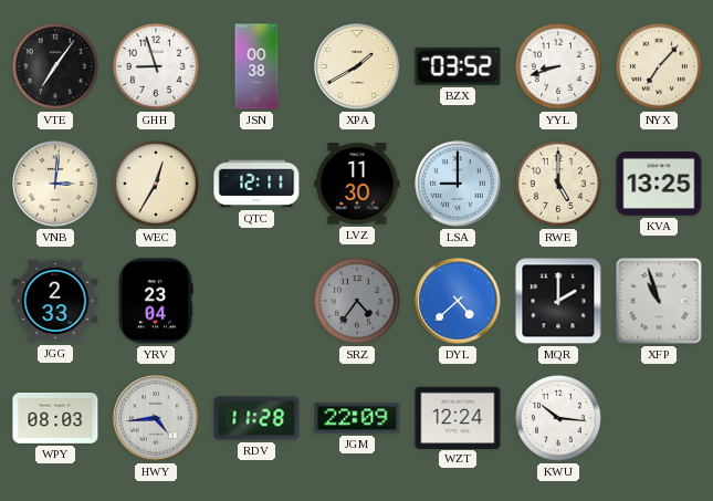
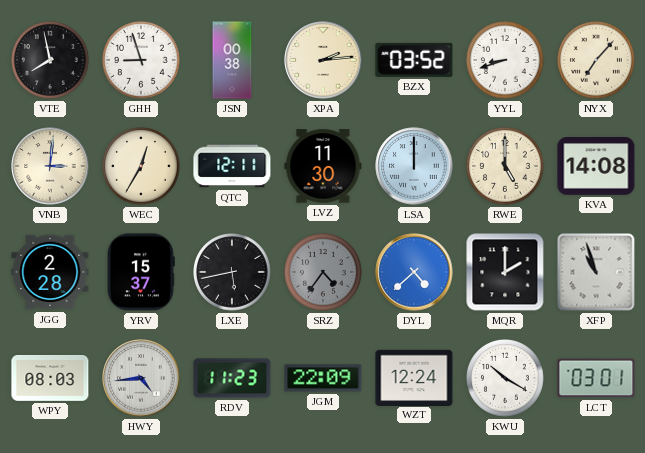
VTE: 7:06 -> 7:58
XPA: 1:40 -> 2:14
LSA: 9:00 -> 12:00
KVA: 13:25 -> 14:08
JGG: 2:33 -> 2:28
YRV: 23:04 -> 15:37
LXE: none -> 5:43
RDV: 11:28 -> 11:23
KWU: 10:16 -> 10:20
LCT: none -> 03:01
